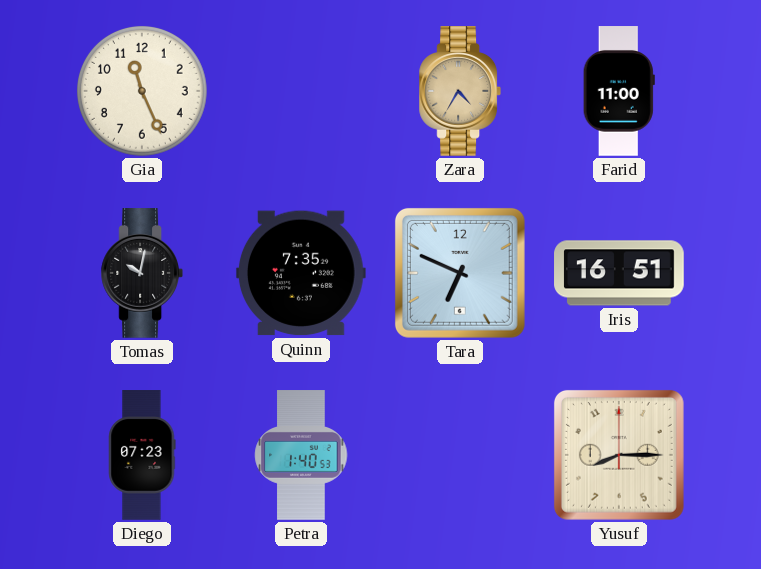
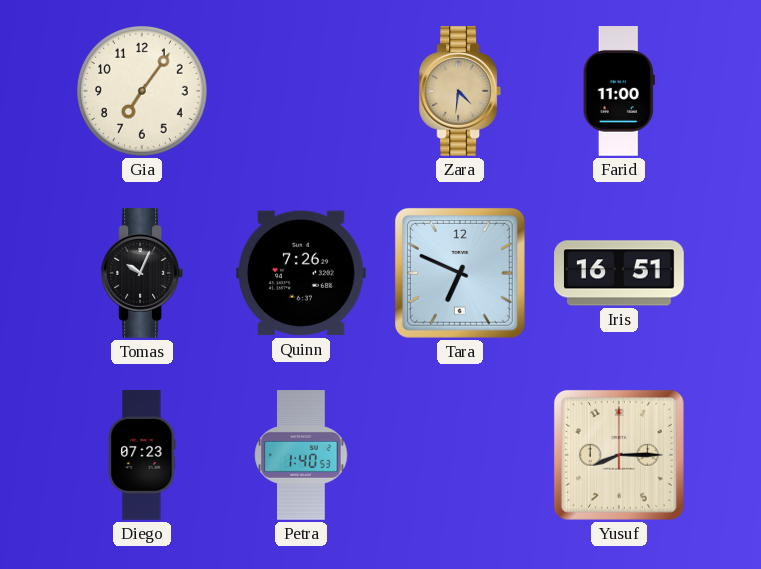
Gia: 11:26 -> 7:06
Zara: 4:35 -> 4:31
Tomas: 10:02 -> 10:04
Quinn: 7:35 -> 7:26
